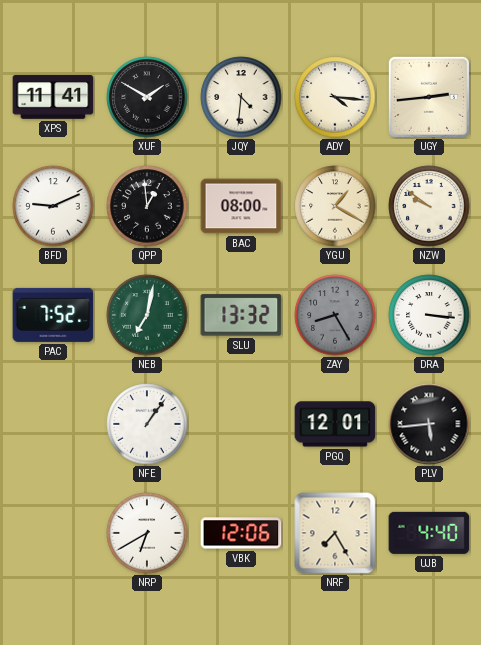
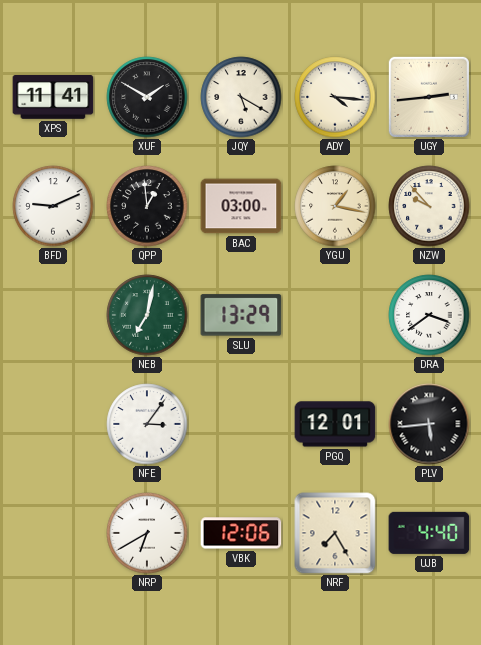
JQY: 4:31 -> 5:20
BAC: 08:00 -> 03:00
YGU: 1:20 -> 1:17
NZW: 9:51 -> 9:53
PAC: 7:52 -> none
SLU: 13:32 -> 13:29
ZAY: 8:25 -> none
DRA: 3:16 -> 3:39
NFE: 1:06 -> 3:06
